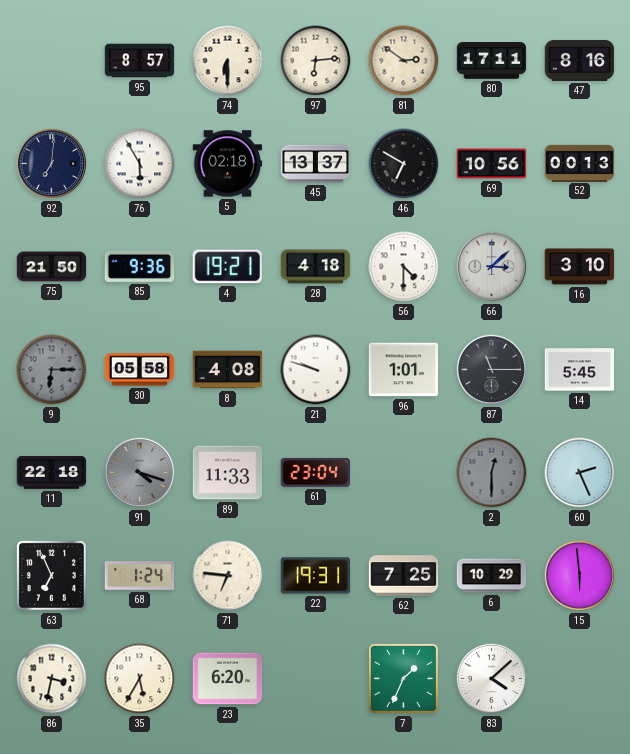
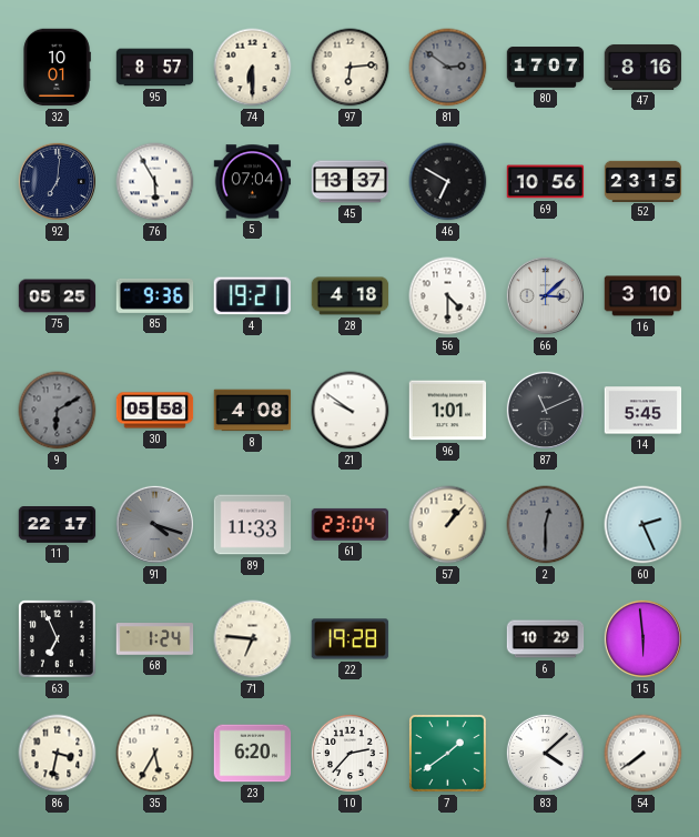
32: none -> 10:01
81 dial: cream -> grey
80: 17:11 -> 17:07
5: 02:18 -> 07:04
52: 00:13 -> 23:15
75: 21:50 -> 05:25
9: 6:15 -> 6:10
21: 9:48 -> 9:51
87: 11:15 -> 11:11
11: 22:18 -> 22:17
57: none -> 1:07
22: 19:31 -> 19:28
62: 7:25 -> none
10: none -> 2:37
7: 1:34 -> 1:39
54: none -> 7:39
